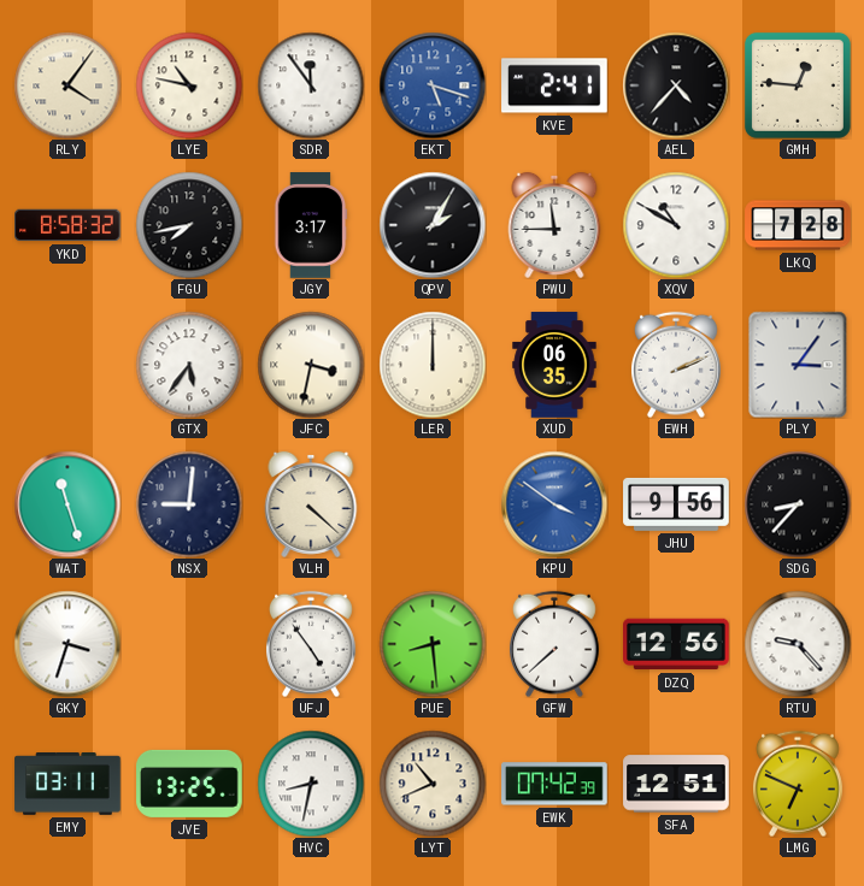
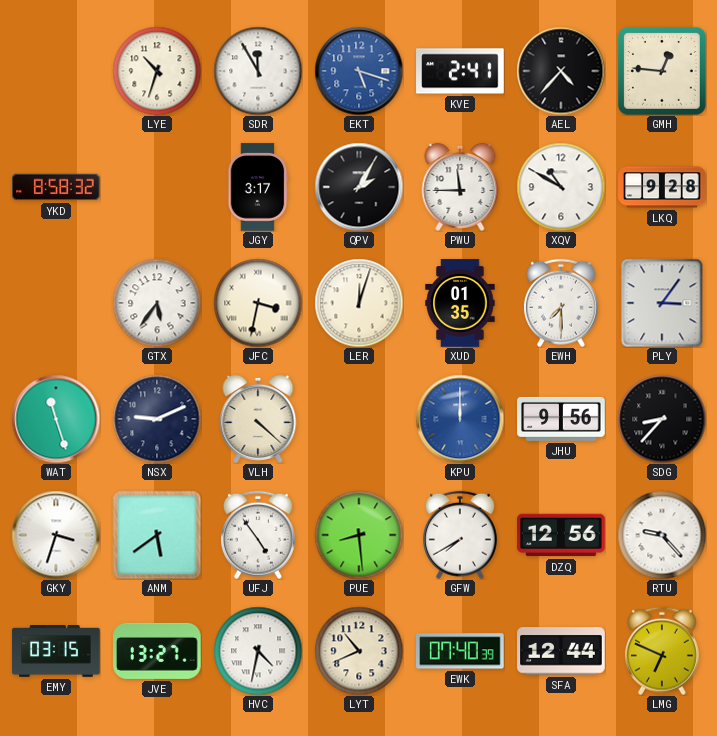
RLY: 4:06 -> none
LYE: 10:47 -> 10:33
SDR: 11:54 -> 11:55
FGU: 7:43 -> none
LKQ: 7:28 -> 9:28
LER: 12:00 -> 12:03
XUD: 06:35 -> 01:35
EWH: 2:11 -> 7:30
NSX: 9:01 -> 9:11
KPU: 3:51 -> 12:00
ANM: none -> 5:39
GFW: 7:38 -> 7:40
EMY: 03:11 -> 03:15
JVE: 13:25 -> 13:27
HVC: 8:32 -> 4:32
EWK: 07:42 -> 07:40
SFA: 12:51 -> 12:44
